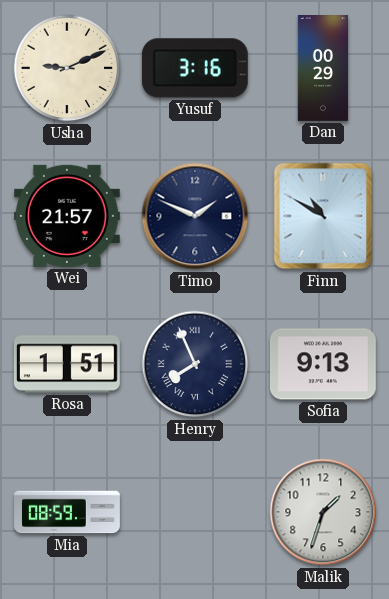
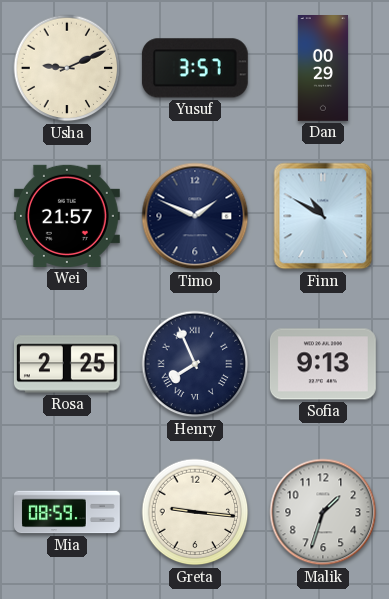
Yusuf: 3:16 -> 3:57
Rosa: 1:51 -> 2:25
Greta: none -> 9:16
